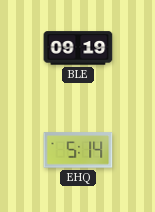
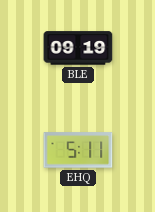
EHQ: 5:14 -> 5:11
